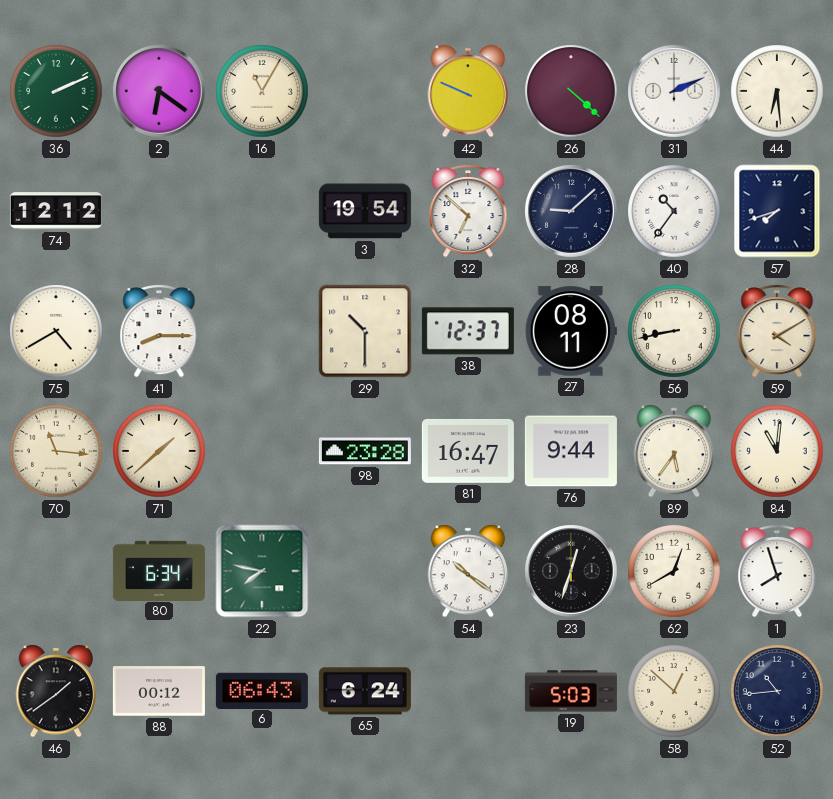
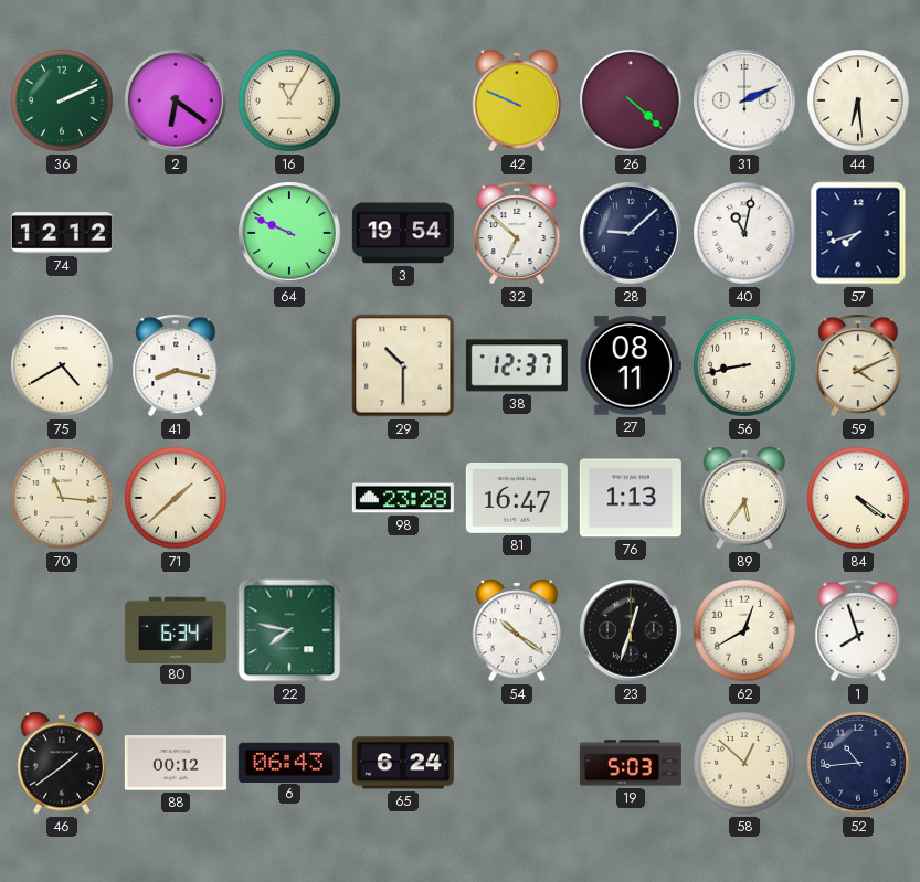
64: none -> 9:49
40: 10:36 -> 11:02
41: 8:15 -> 8:17
59: 4:10 -> 4:11
76: 9:44 -> 1:13
84: 11:01 -> 4:21
